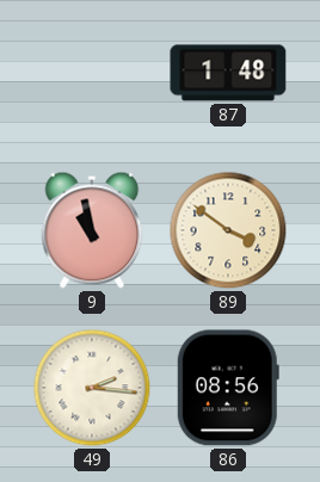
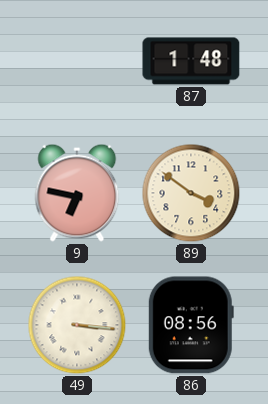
9: 10:58 -> 6:47
49: 2:16 -> 3:16
